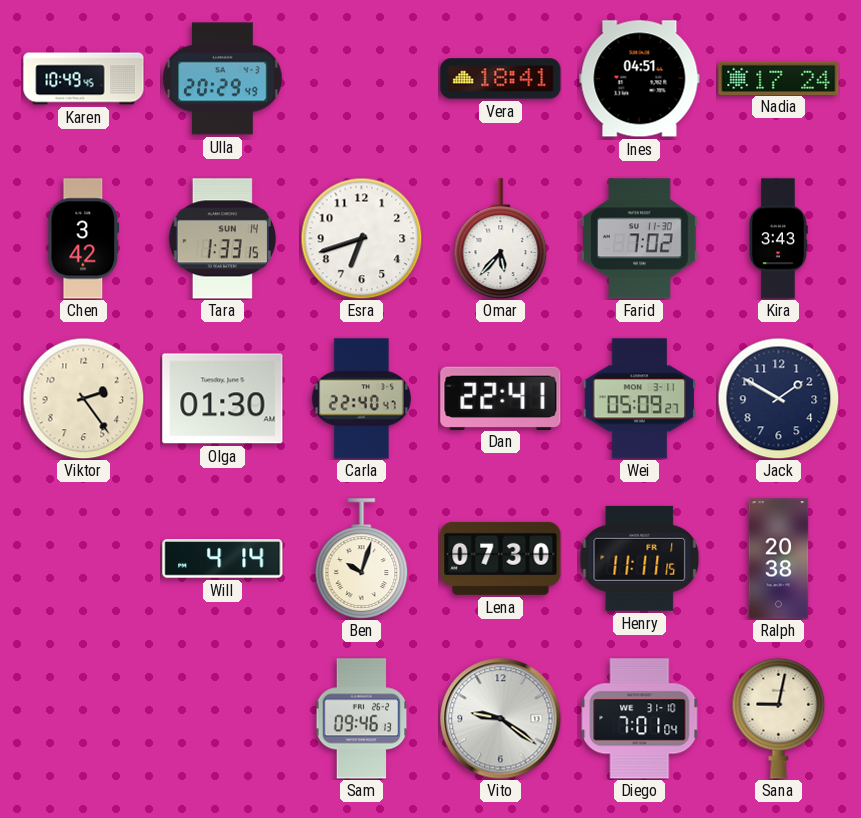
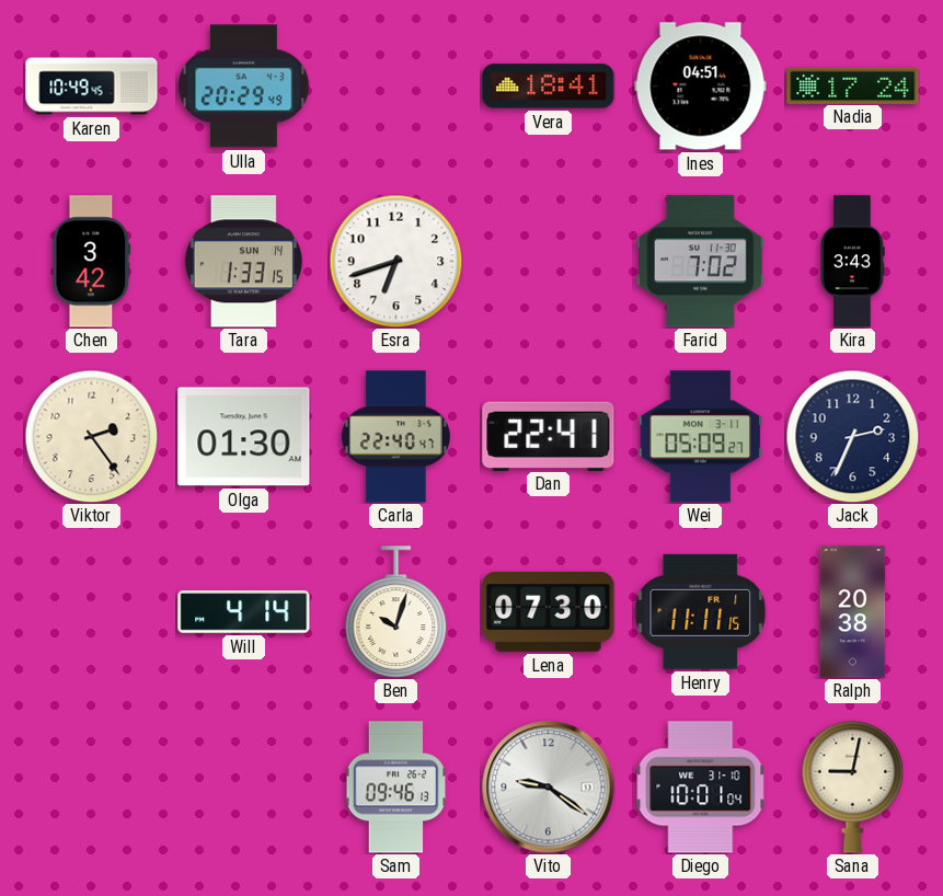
Omar: 5:37 -> none
Jack: 1:50 -> 2:34
Diego: 7:01 -> 10:01
